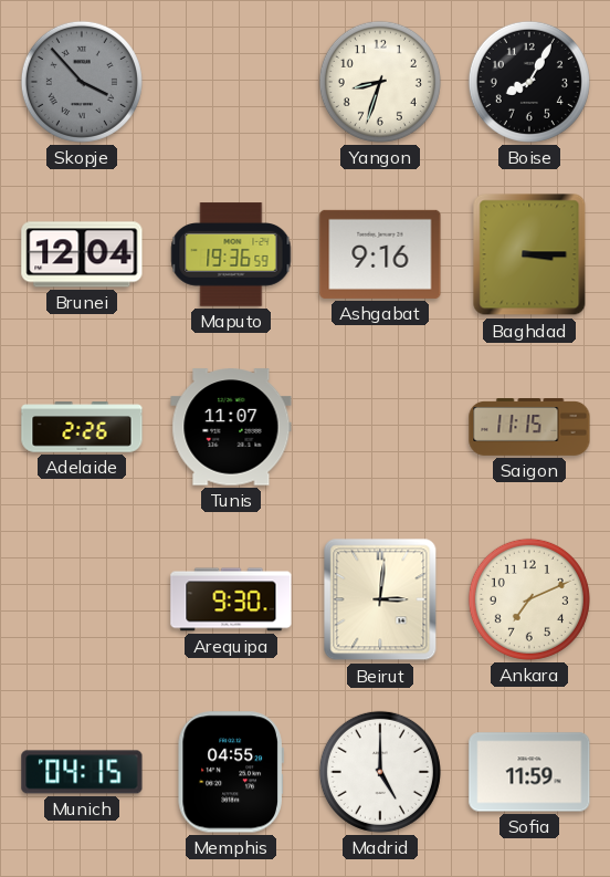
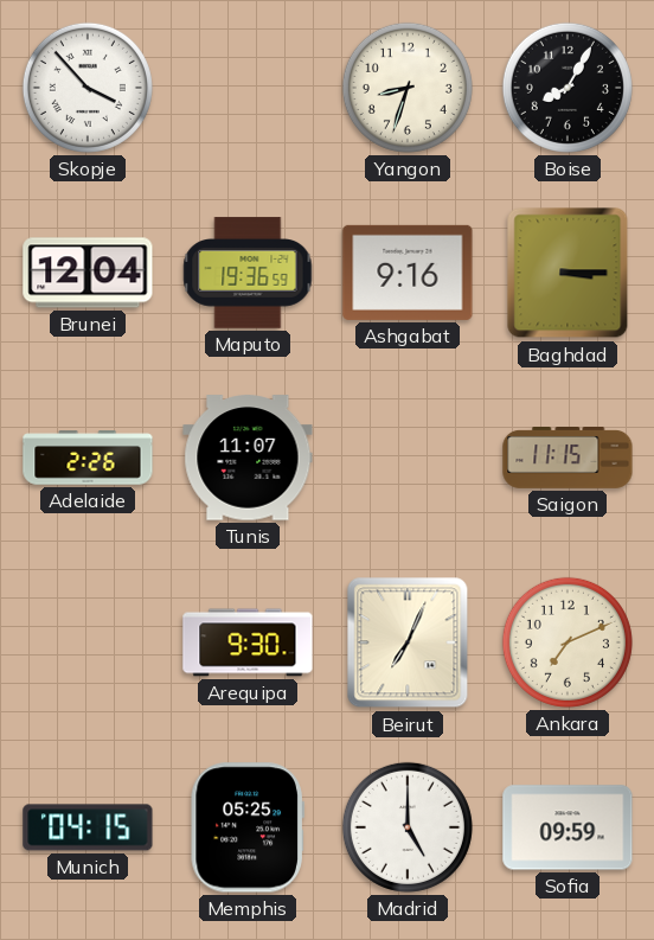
Skopje dial: grey -> white
Beirut: 3:01 -> 7:04
Memphis: 04:55 -> 05:25
Sofia: 11:59 -> 09:59
